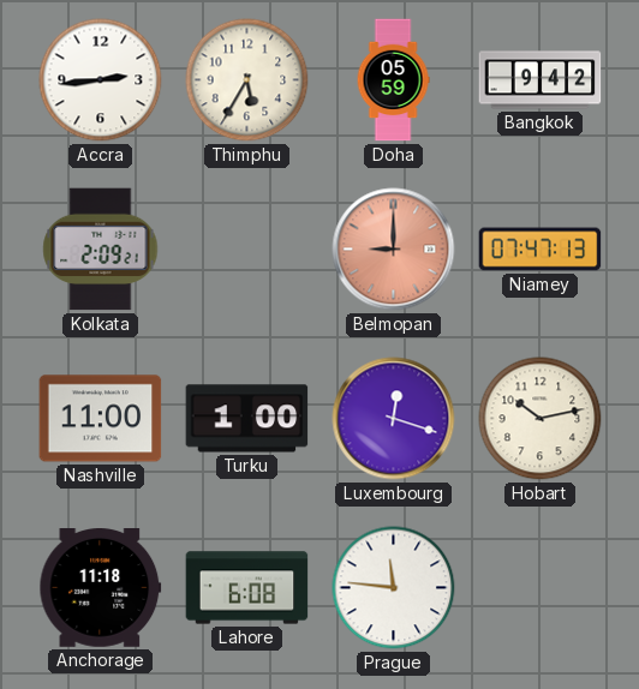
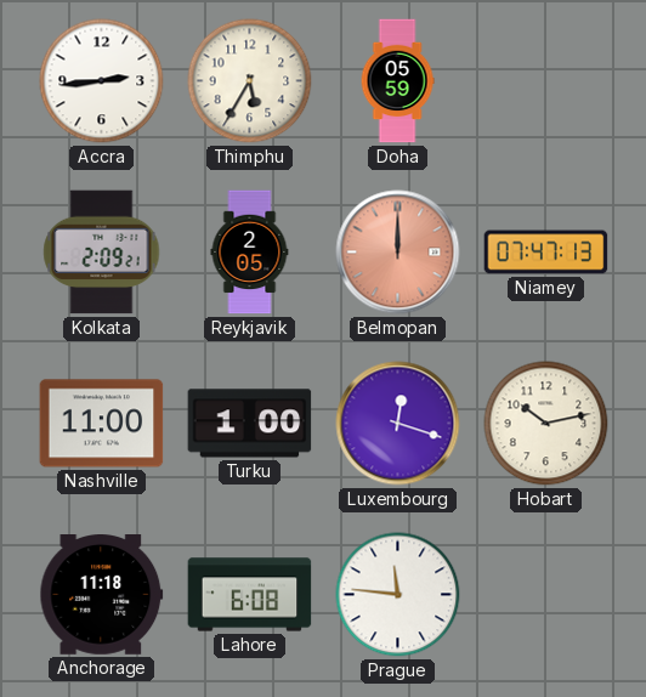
Bangkok: 9:42 -> none
Reykjavik: none -> 2:05
Belmopan: 9:00 -> 12:00
